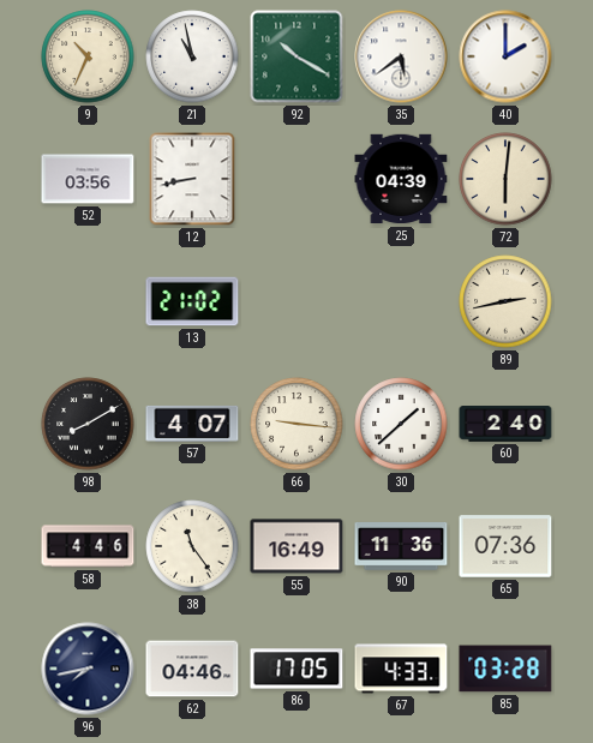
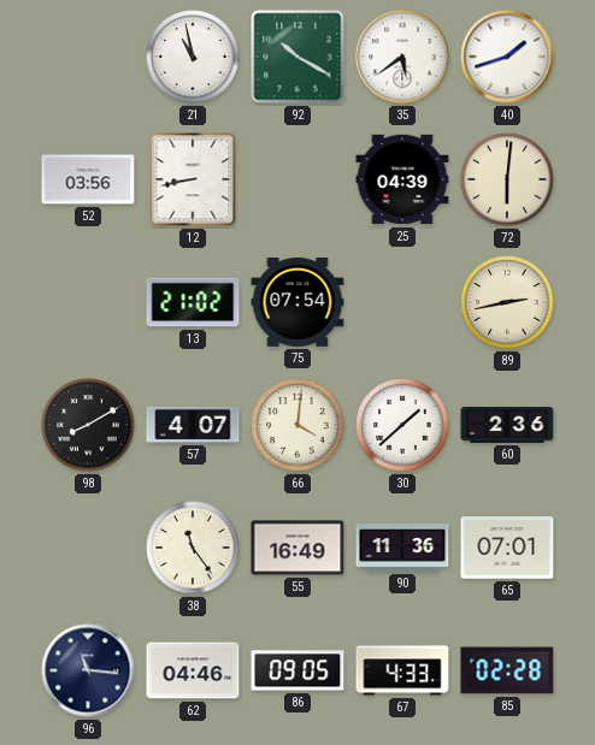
9: 10:34 -> none
40: 2:00 -> 1:42
75: none -> 07:54
66: 9:16 -> 4:01
60: 2:40 -> 2:36
58: 4:46 -> none
65: 07:36 -> 07:01
96: 7:43 -> 11:16
86: 17:05 -> 09:05
85: 03:28 -> 02:28
